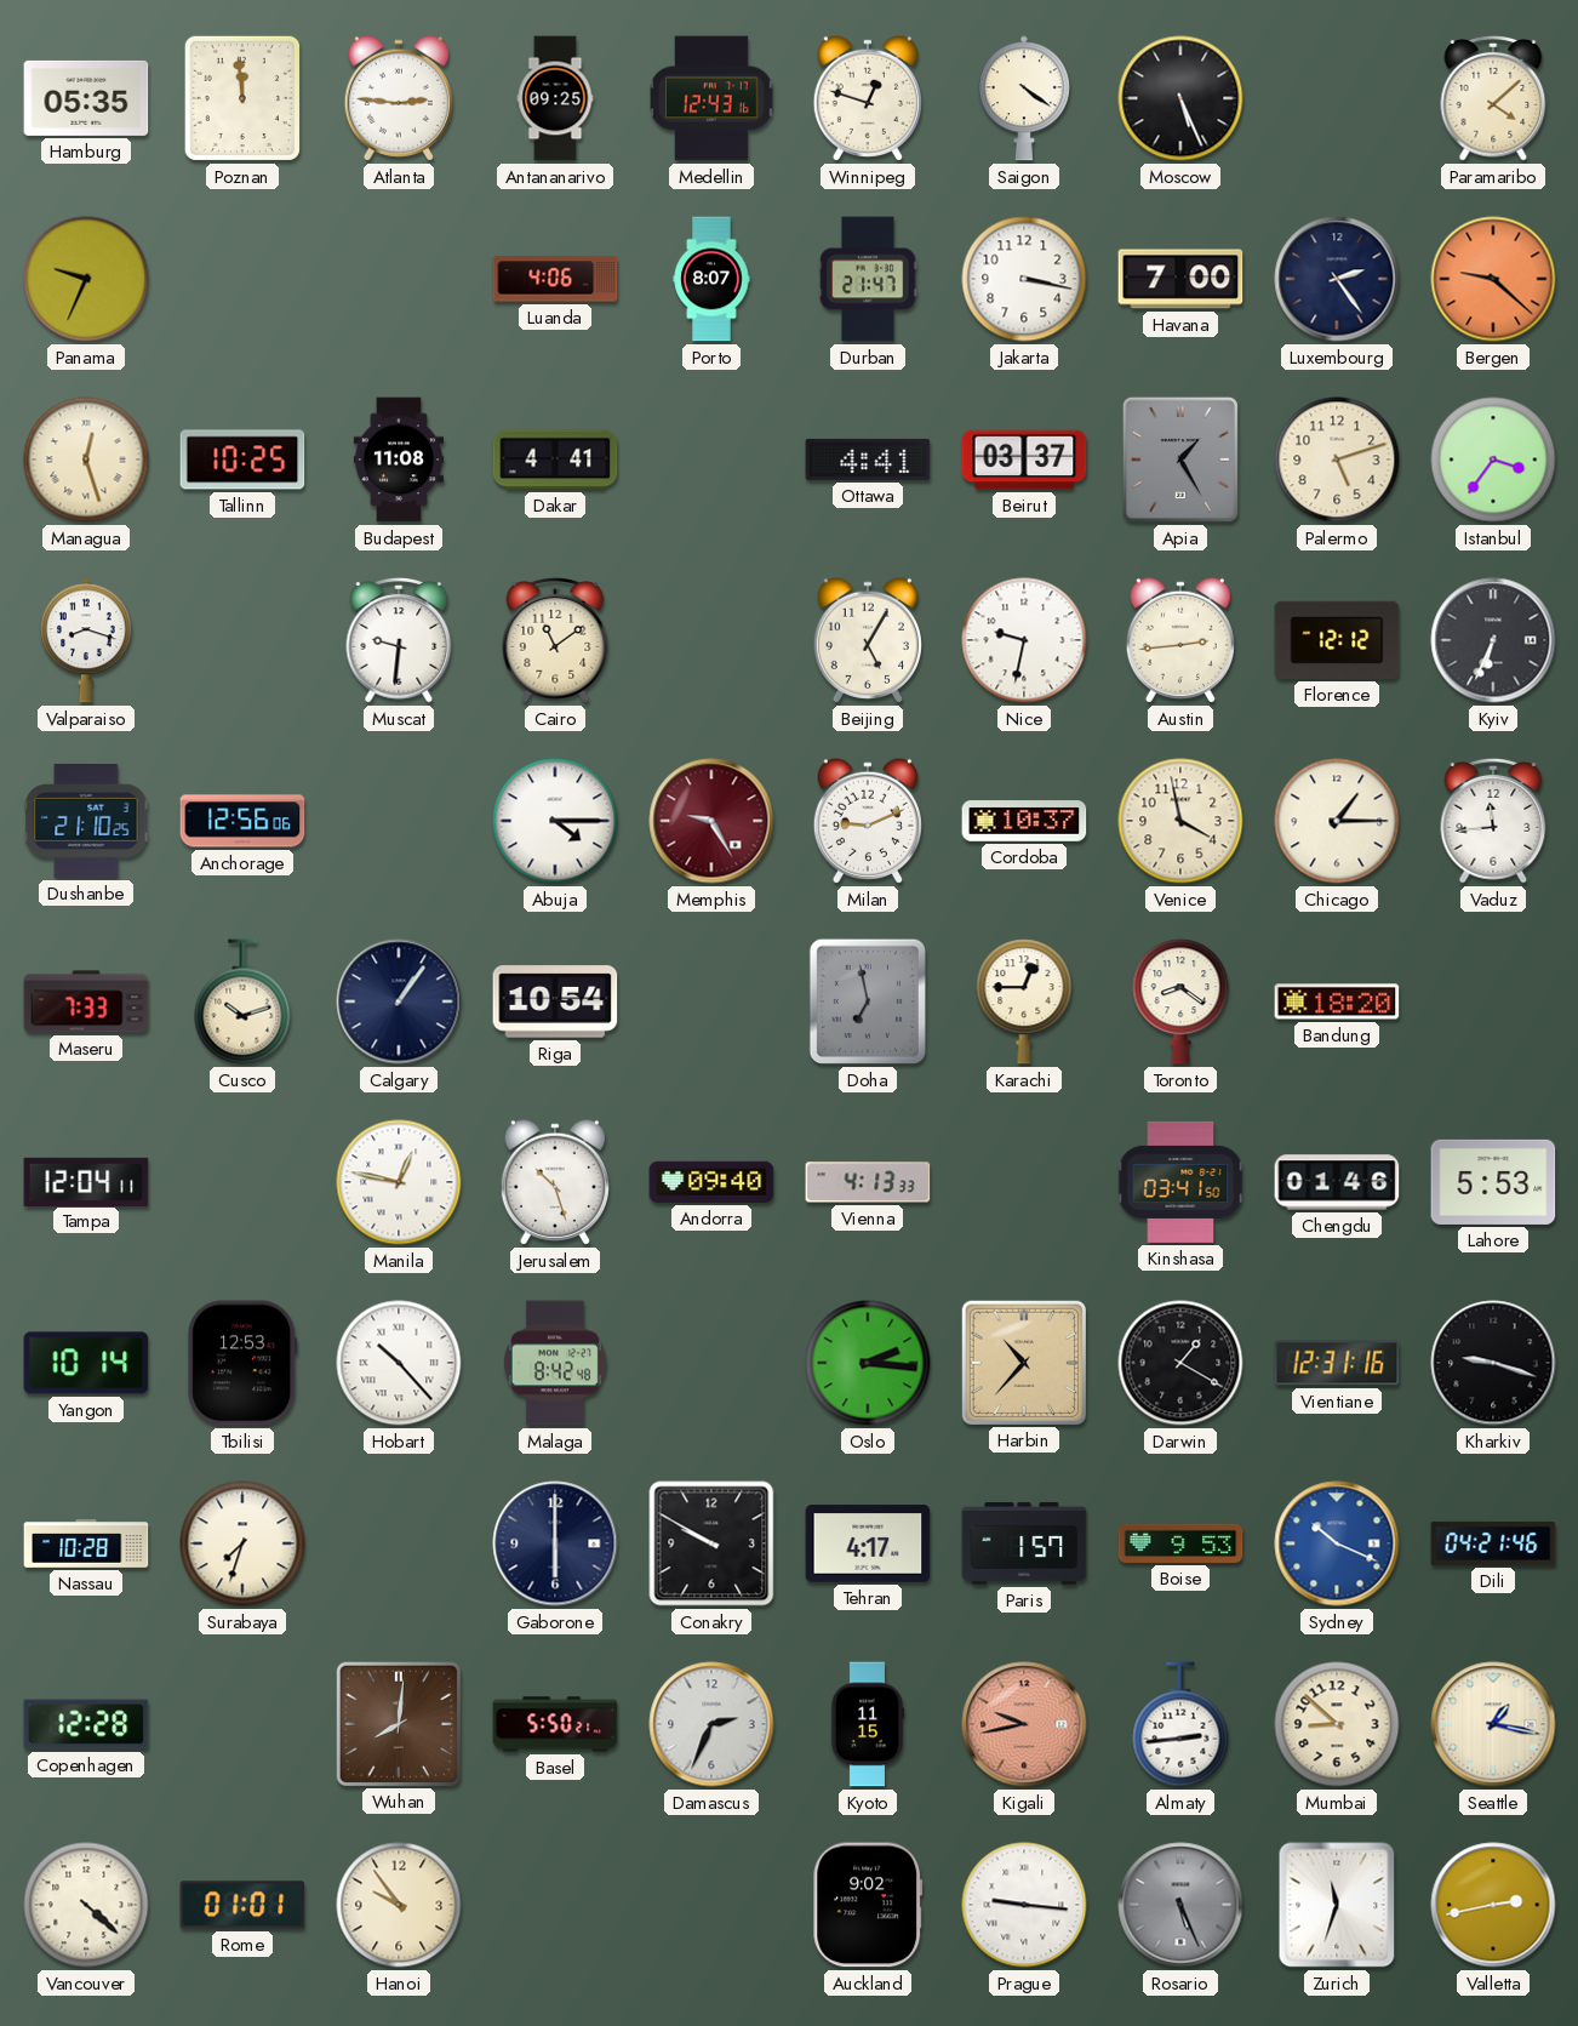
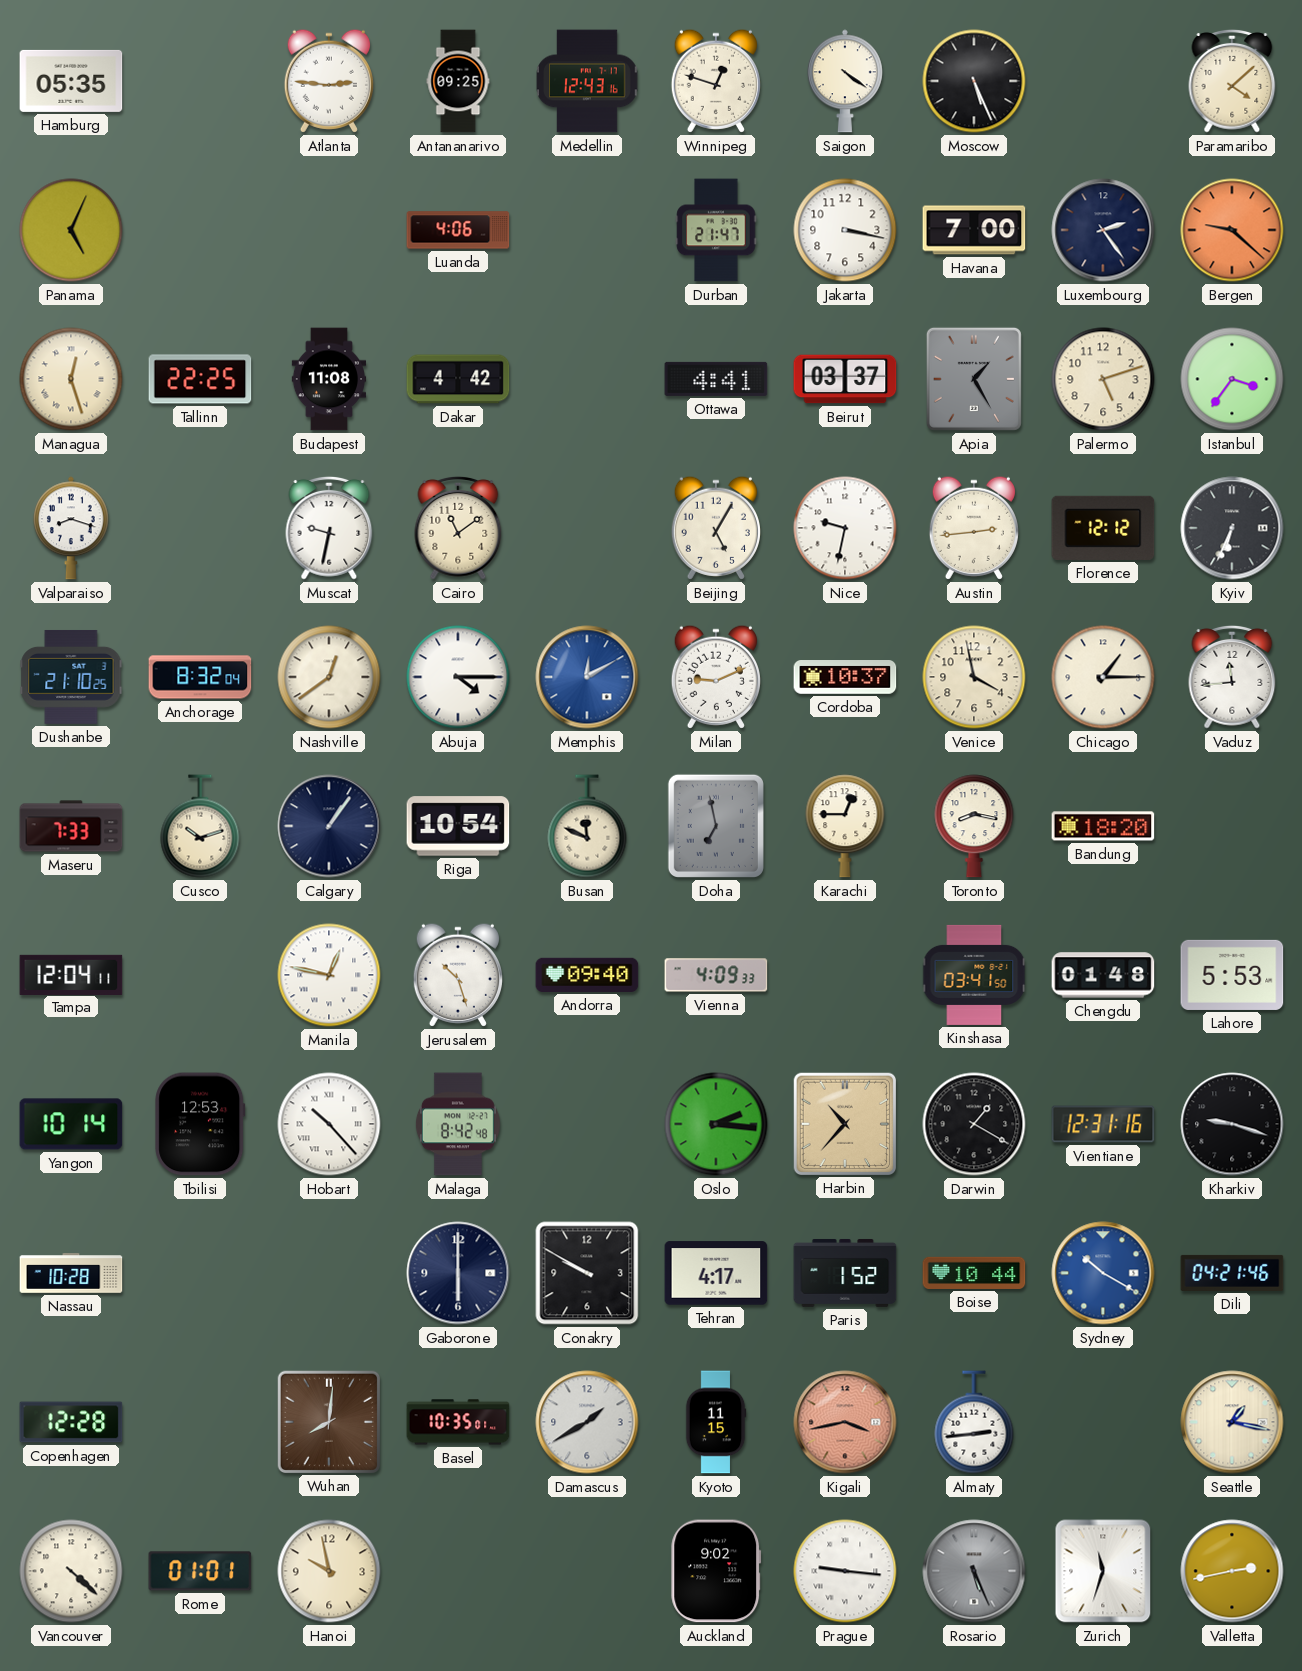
Poznan: 11:59 -> none
Panama: 9:34 -> 5:04
Porto: 8:07 -> none
Tallinn: 10:25 -> 22:25
Dakar: 4:41 -> 4:42
Muscat: 9:31 -> 9:32
Anchorage: 12:56 -> 8:32
Nashville: none -> 12:39
Memphis: 9:25 -> 12:10
Memphis dial: burgundy -> blue
Busan: none -> 11:49
Toronto: 8:21 -> 8:17
Vienna: 4:13 -> 4:09
Chengdu: 01:46 -> 01:48
Surabaya: 7:33 -> none
Paris: 1:57 -> 1:52
Boise: 9:53 -> 10:44
Sydney: 10:19 -> 10:20
Basel: 5:50 -> 10:35
Damascus: 2:34 -> 1:40
Kigali: 9:43 -> 3:43
Mumbai: 8:52 -> none
Hanoi: 9:54 -> 9:58
